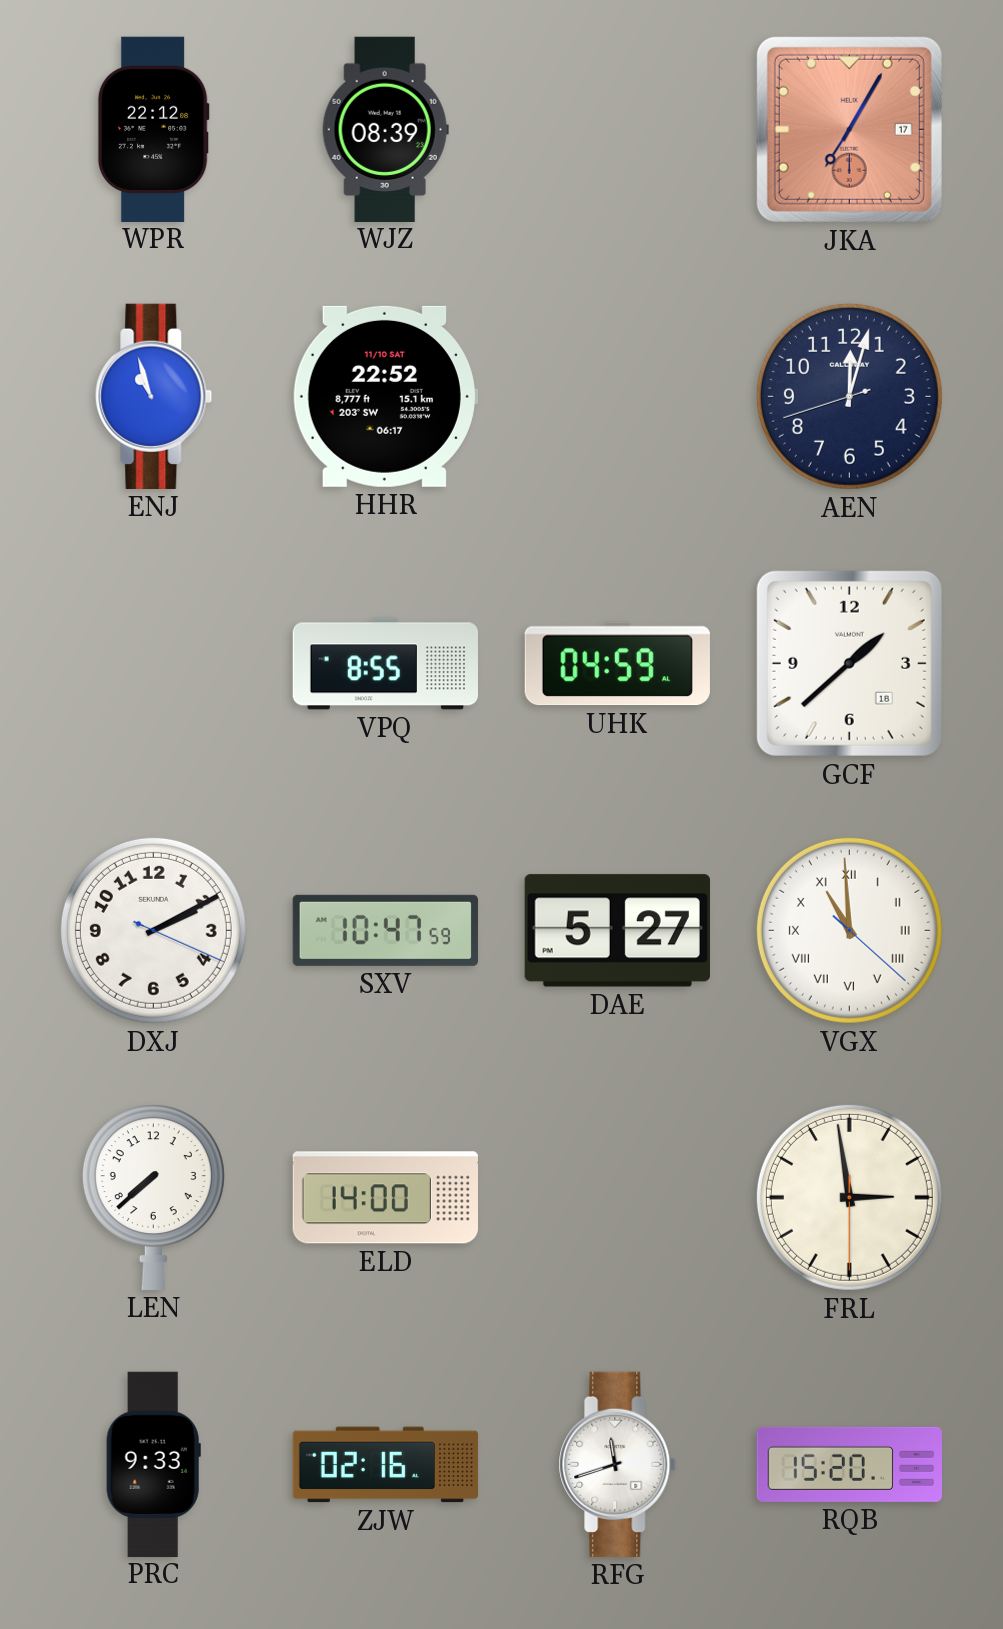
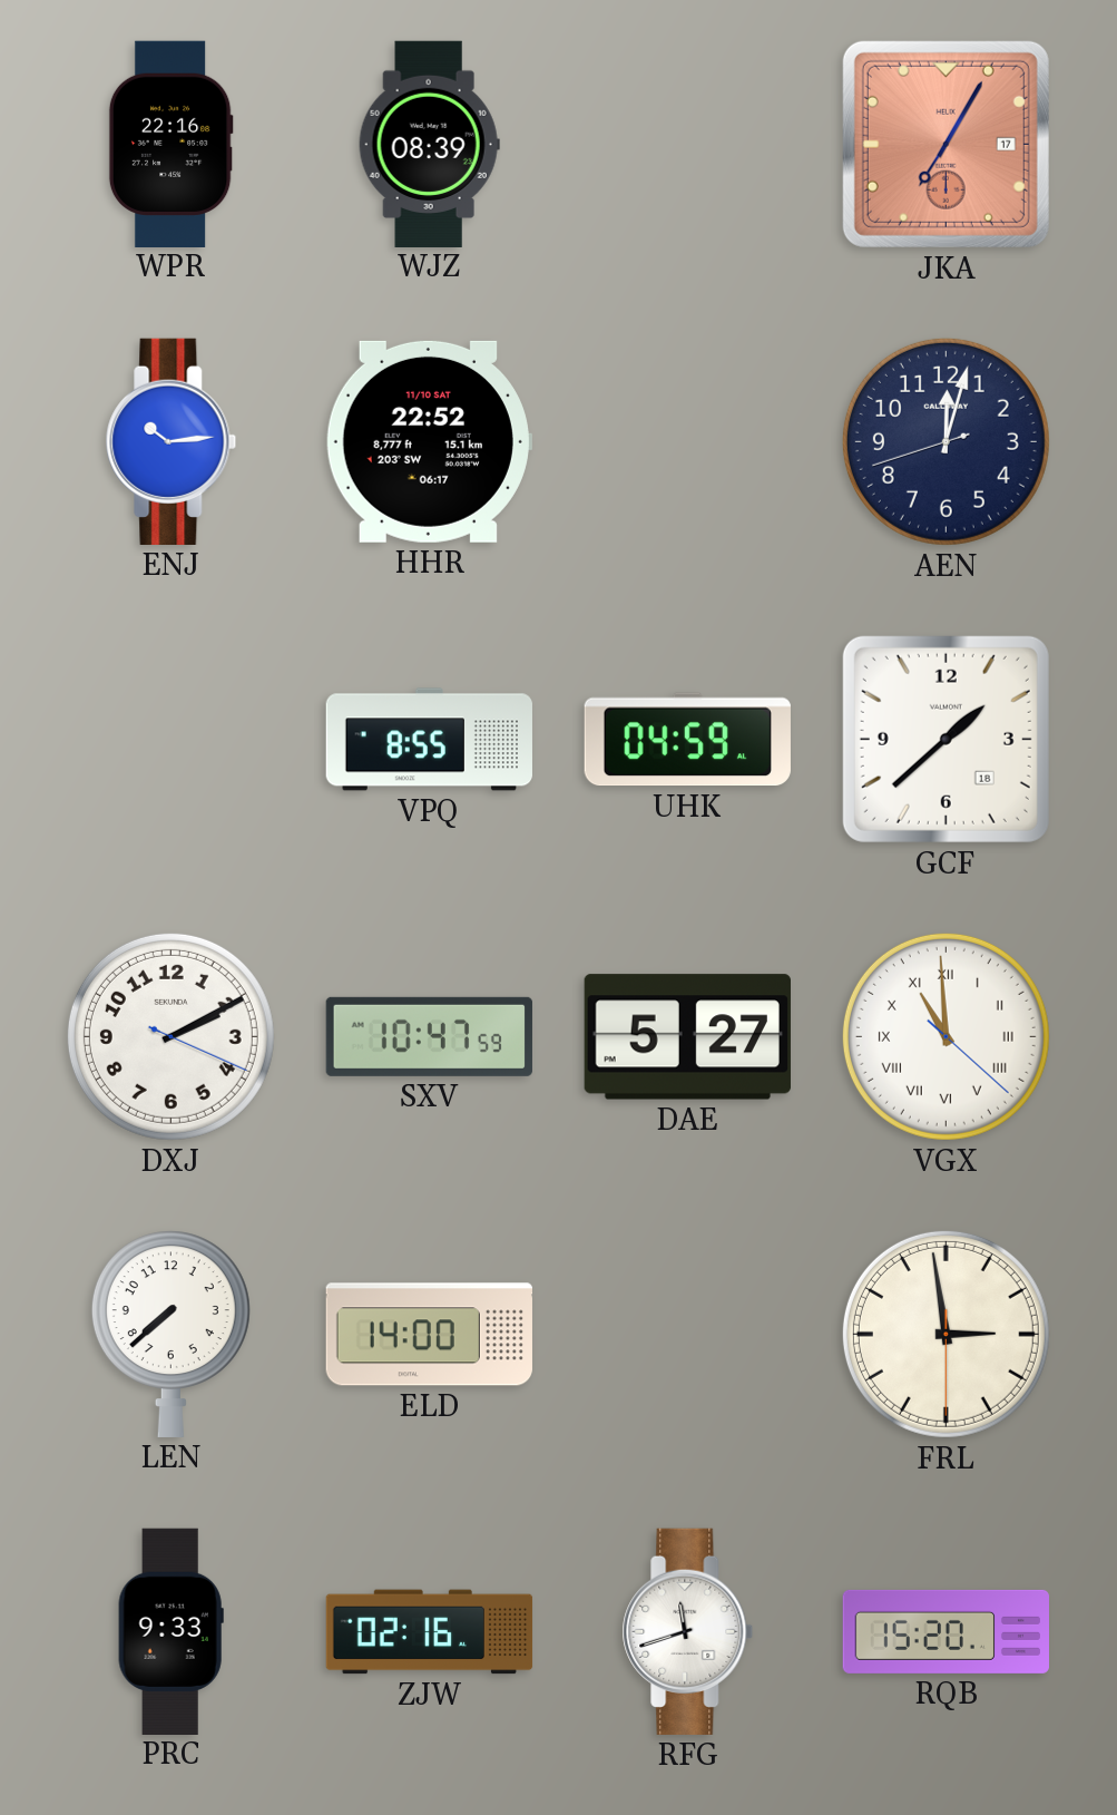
WPR: 22:12 -> 22:16
ENJ: 10:57 -> 10:14
